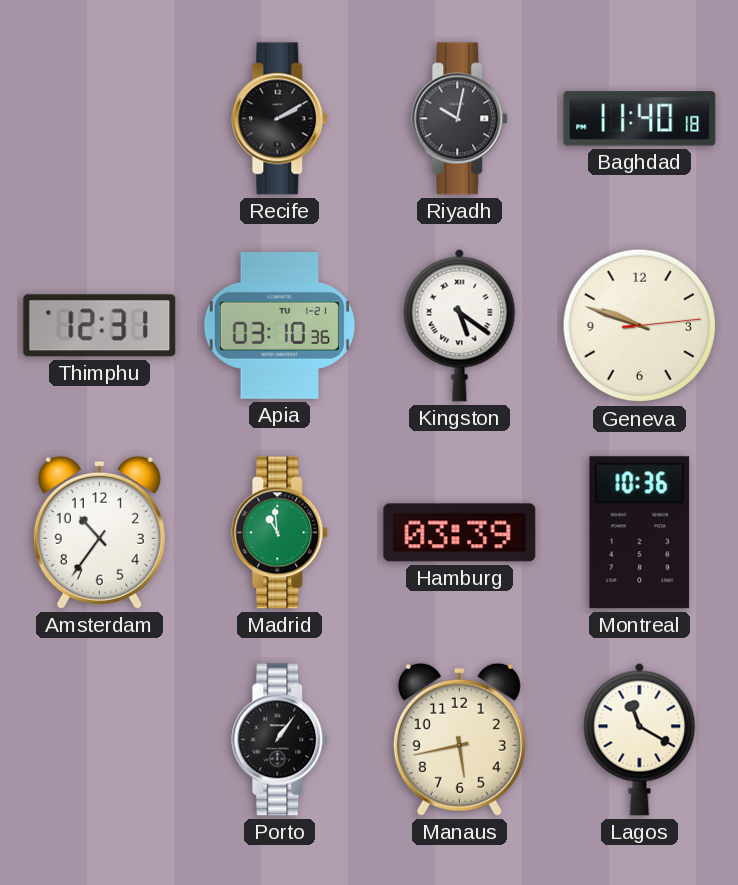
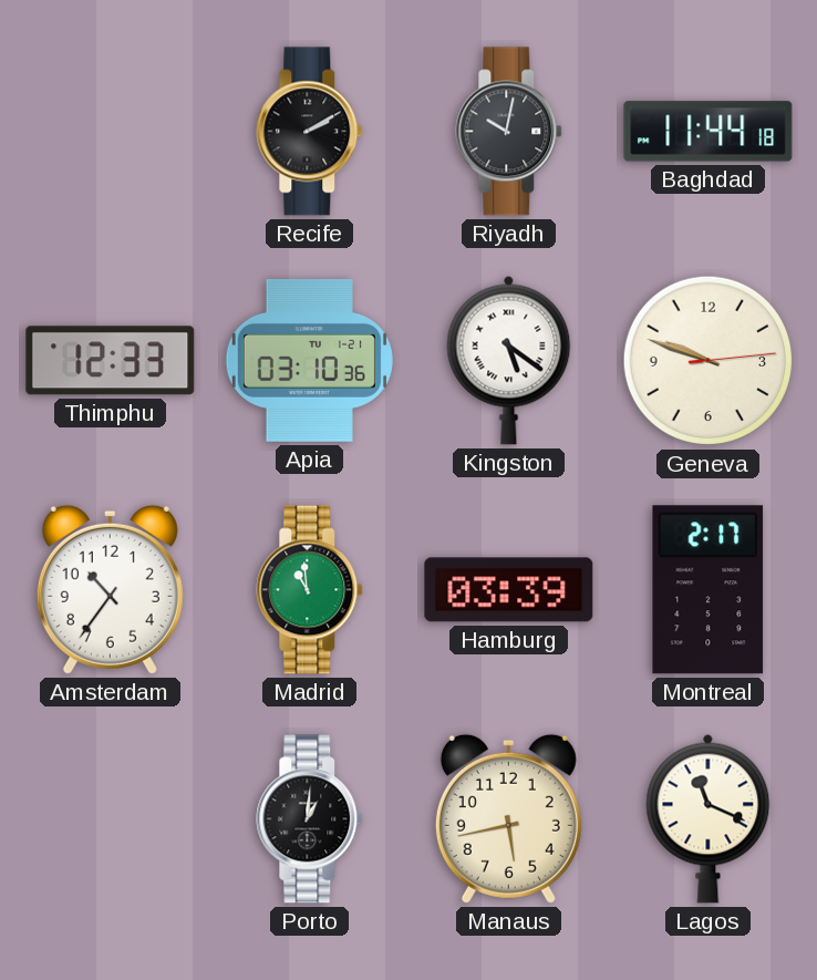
Baghdad: 11:40 -> 11:44
Thimphu: 12:31 -> 12:33
Montreal: 10:36 -> 2:17
Porto: 1:06 -> 1:01
Lagos: 11:20 -> 11:19
